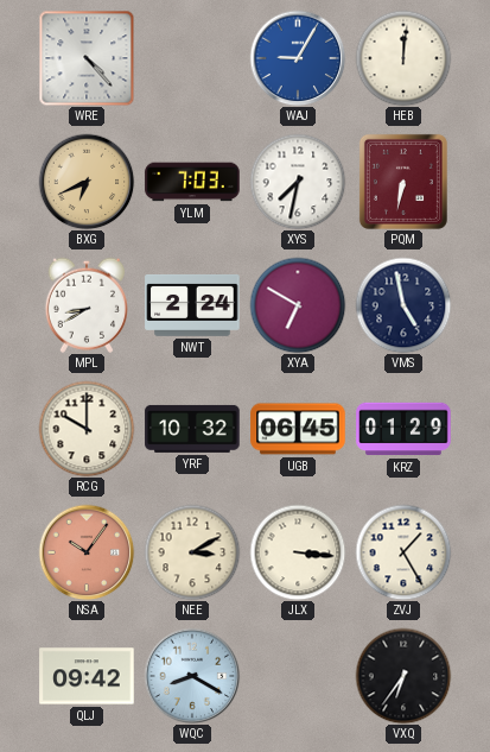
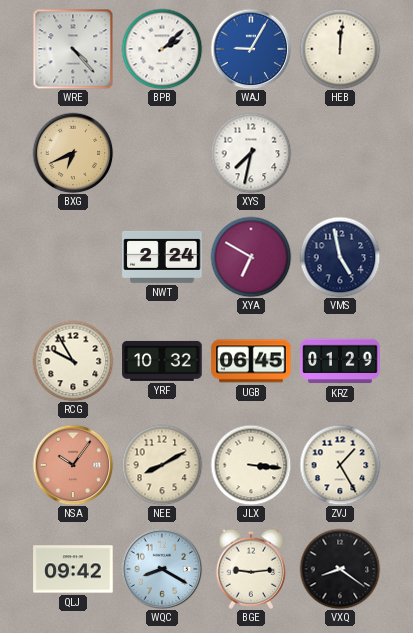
BPB: none -> 2:08
YLM: 7:03 -> none
PQM: 6:32 -> none
MPL: 8:40 -> none
RCG: 10:00 -> 9:55
NEE: 3:10 -> 8:10
BGE: none -> 9:14
VXQ: 6:36 -> 8:21
